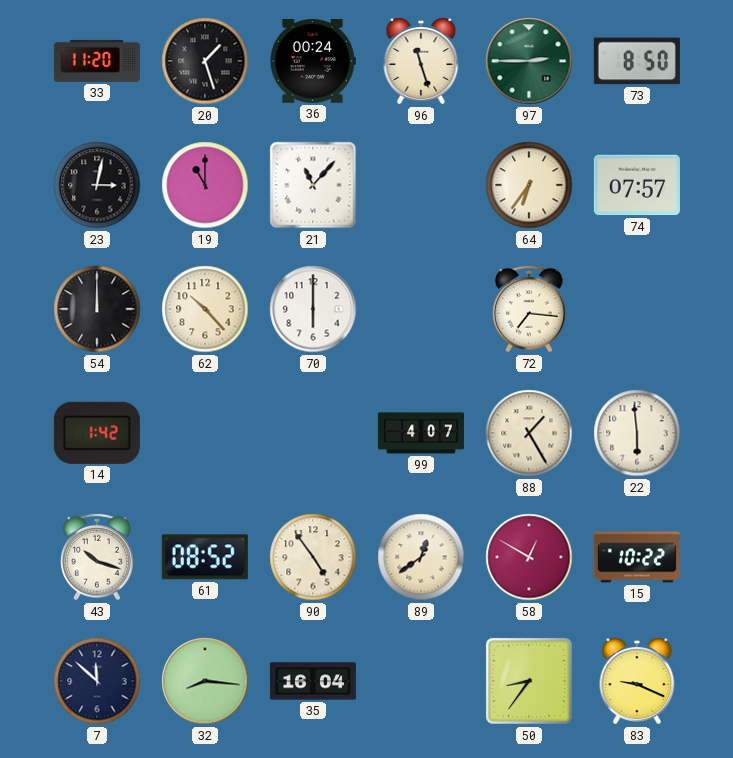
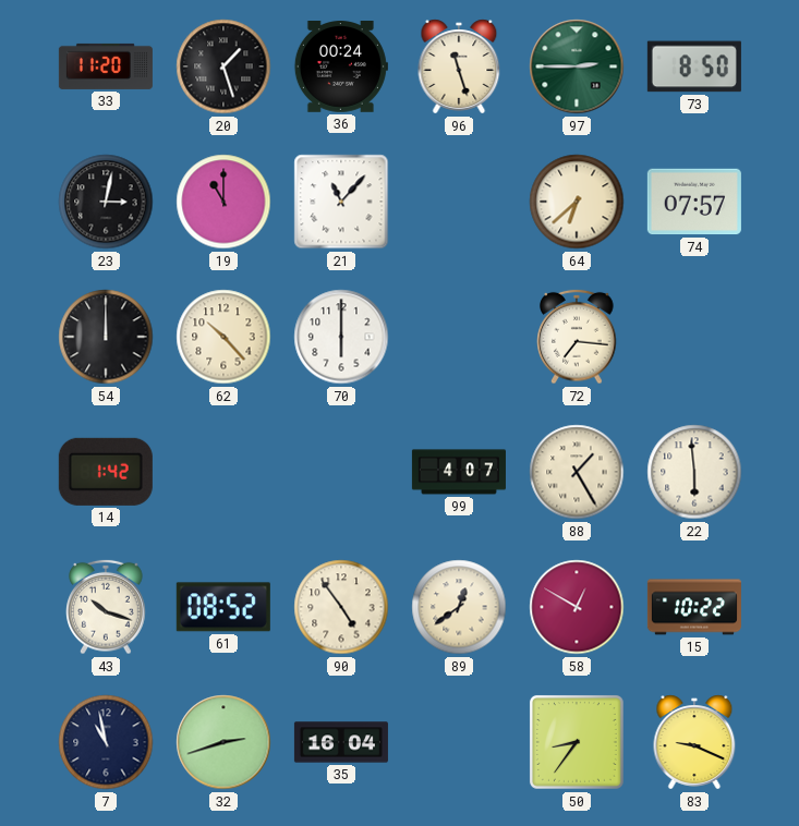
64: 6:36 -> 6:38
7: 11:52 -> 10:58
32: 8:16 -> 2:42
